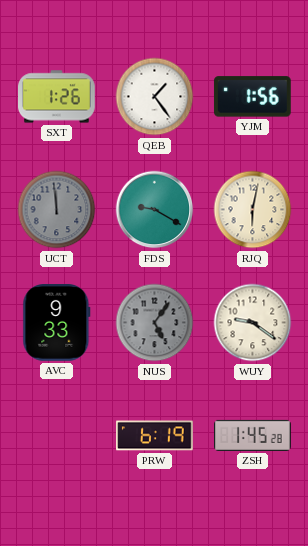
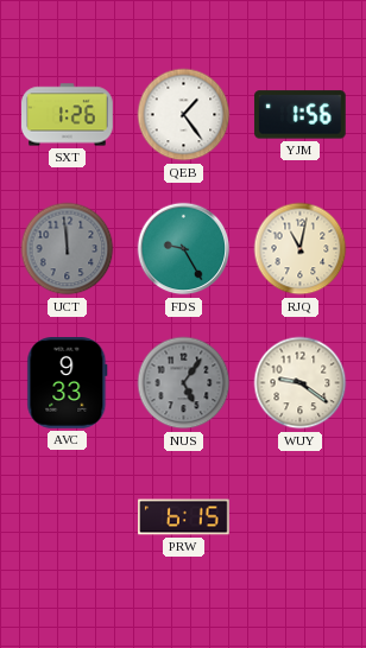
FDS: 9:20 -> 9:25
RJQ: 6:02 -> 11:02
PRW: 6:19 -> 6:15
ZSH: 1:45 -> none
